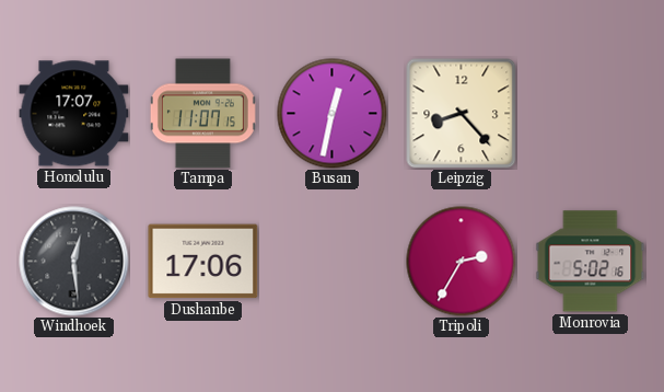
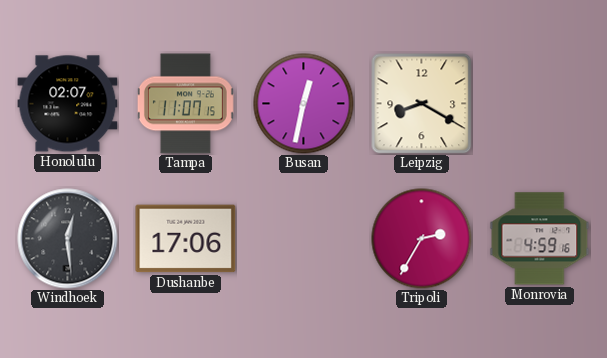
Honolulu: 17:07 -> 02:07
Leipzig: 8:23 -> 8:20
Monrovia: 5:02 -> 4:59
